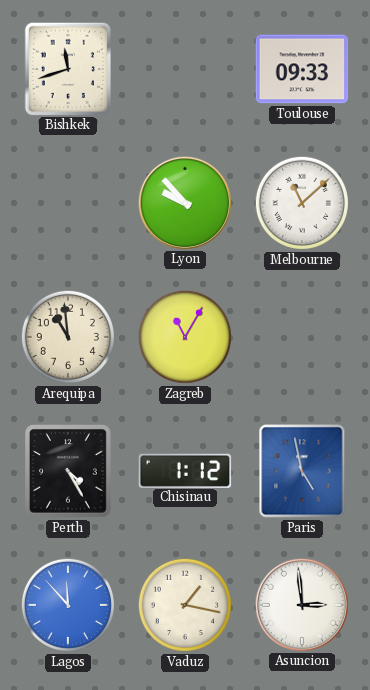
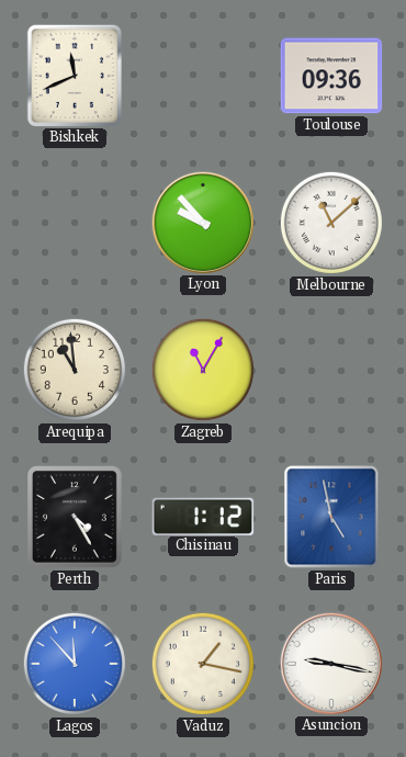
Bishkek: 11:42 -> 11:41
Toulouse: 09:33 -> 09:36
Asuncion: 2:59 -> 9:17
